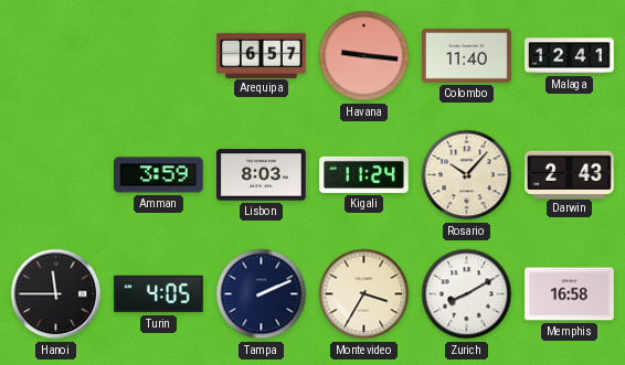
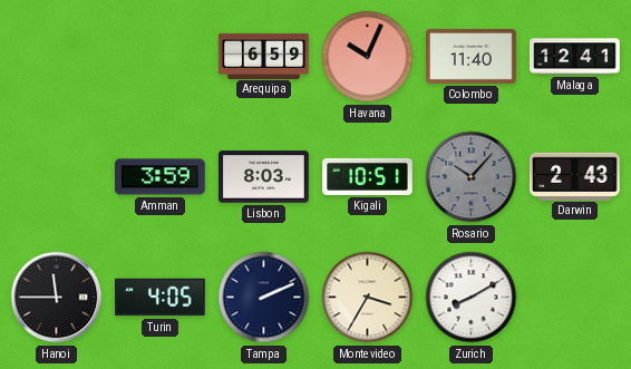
Arequipa: 6:57 -> 6:59
Havana: 9:16 -> 10:04
Kigali: 11:24 -> 10:51
Rosario dial: cream -> grey
Memphis: 16:58 -> none
